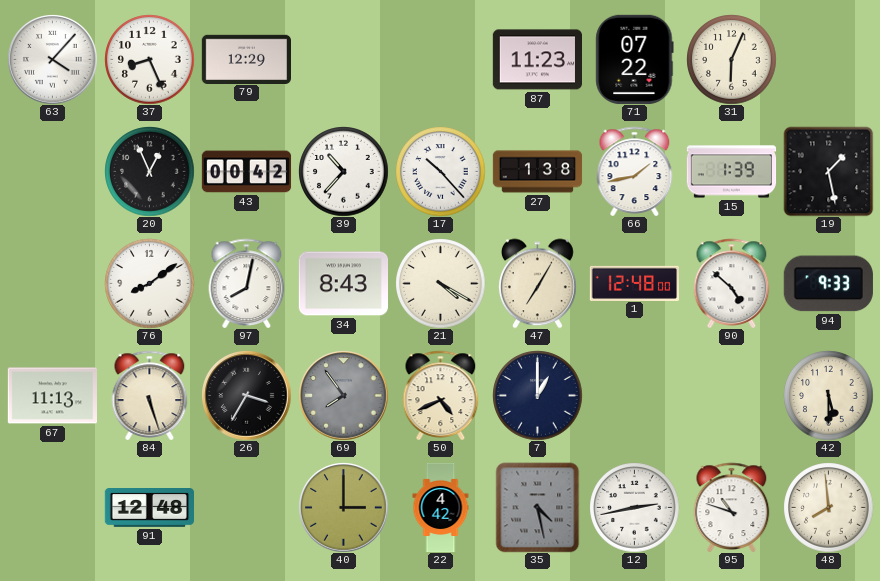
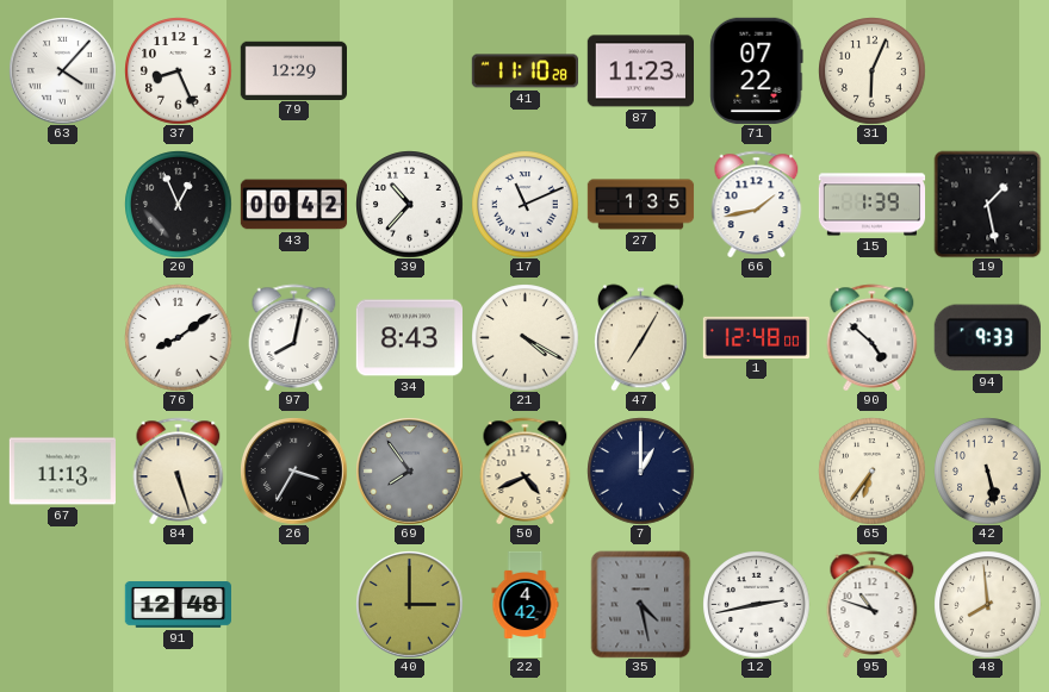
41: none -> 11:10
17: 10:23 -> 11:11
27: 1:38 -> 1:35
65: none -> 6:36
42: 5:30 -> 5:28
